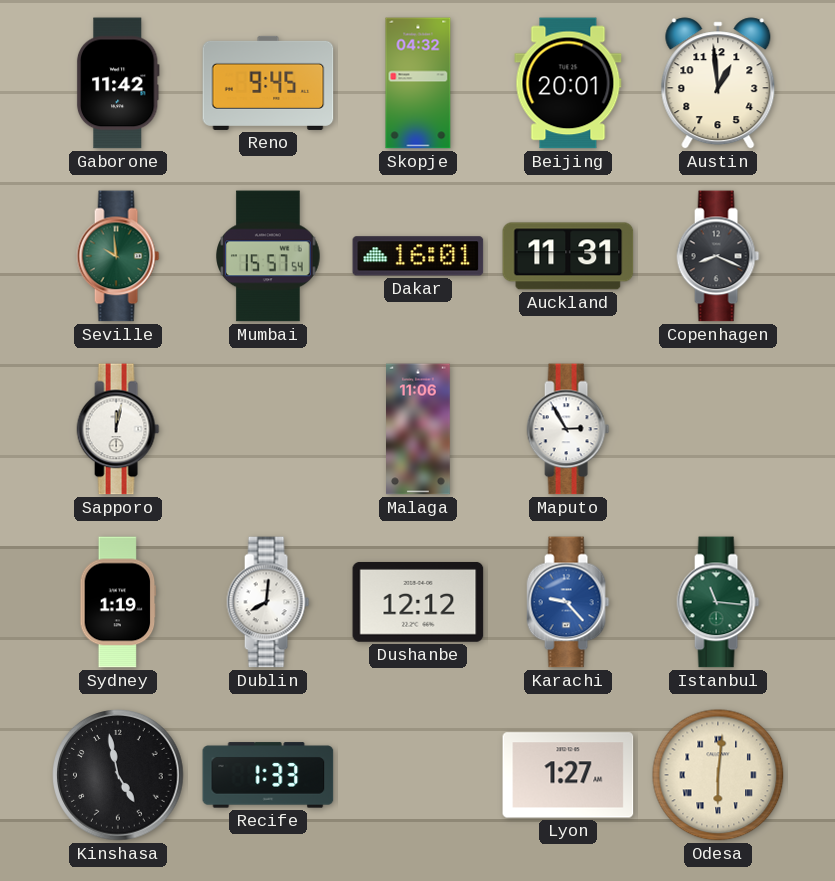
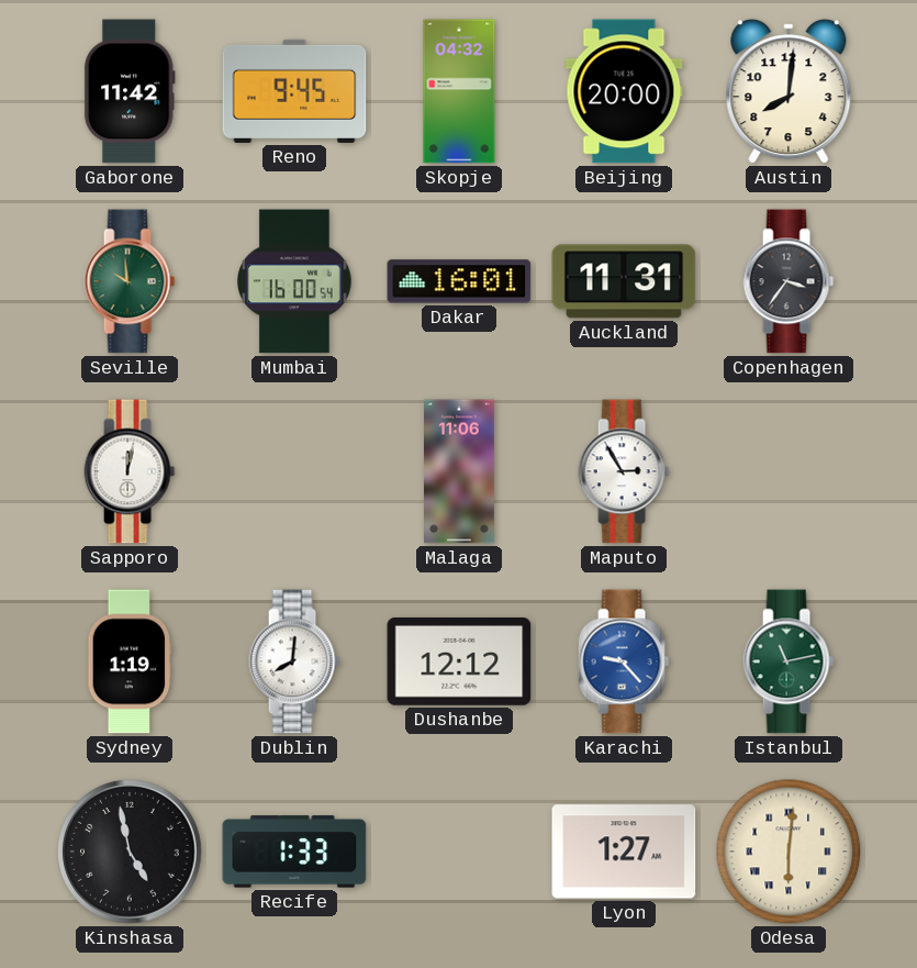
Beijing: 20:01 -> 20:00
Austin: 12:59 -> 8:01
Mumbai: 15:57 -> 16:00
Copenhagen: 8:19 -> 3:36
Istanbul: 11:16 -> 11:13
